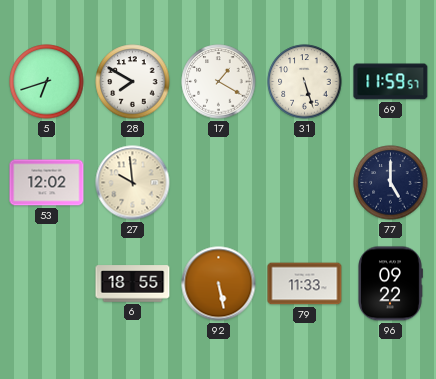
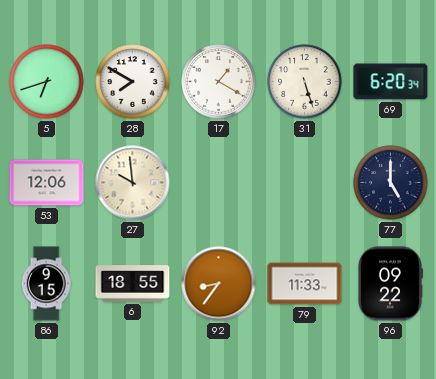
69: 11:59 -> 6:20
53: 12:02 -> 12:06
86: none -> 9:15
92: 5:28 -> 8:36
